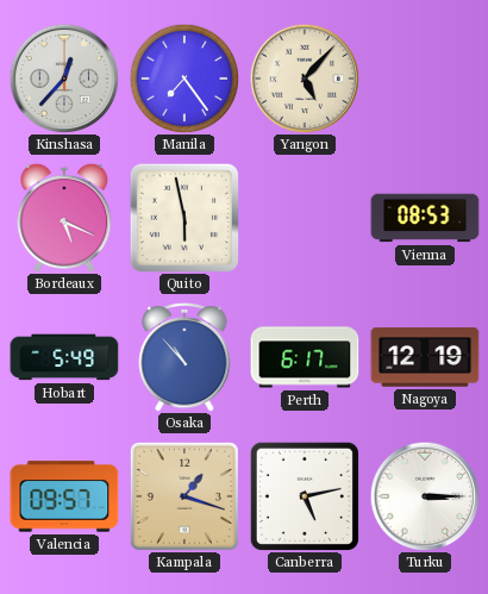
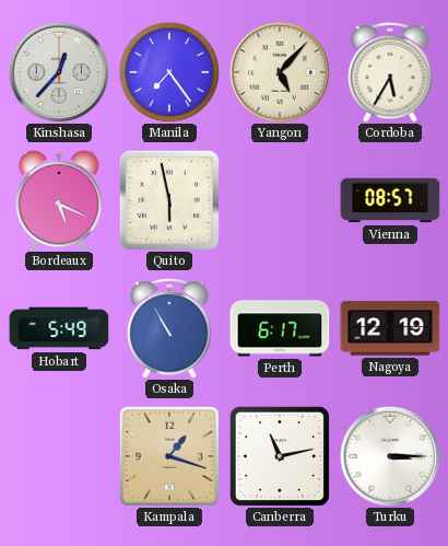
Cordoba: none -> 5:35
Vienna: 08:53 -> 08:57
Osaka: 10:53 -> 10:55
Valencia: 09:57 -> none
Canberra: 5:13 -> 11:13
